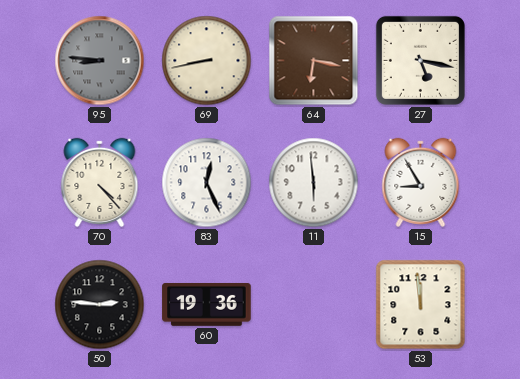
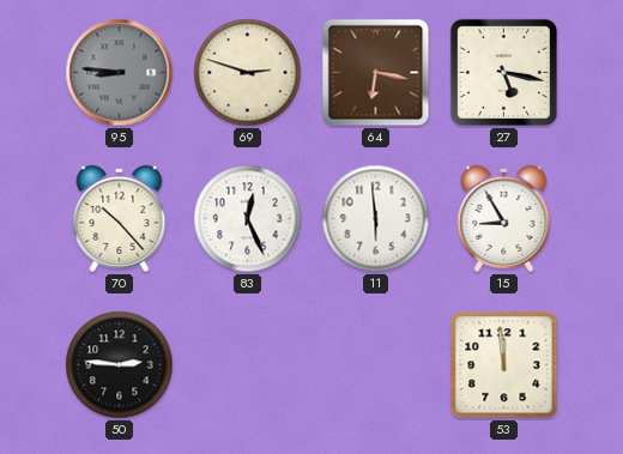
69: 8:43 -> 2:48
70: 4:23 -> 10:23
60: 19:36 -> none
